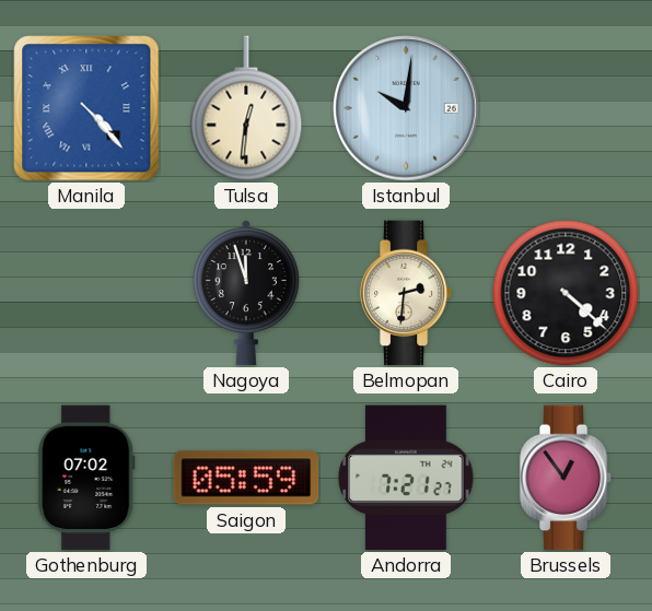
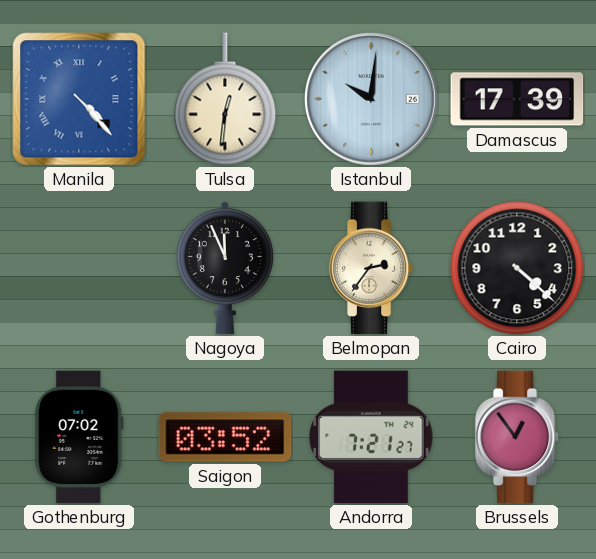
Damascus: none -> 17:39
Nagoya: 11:57 -> 11:56
Belmopan: 2:31 -> 2:36
Saigon: 05:59 -> 03:52
